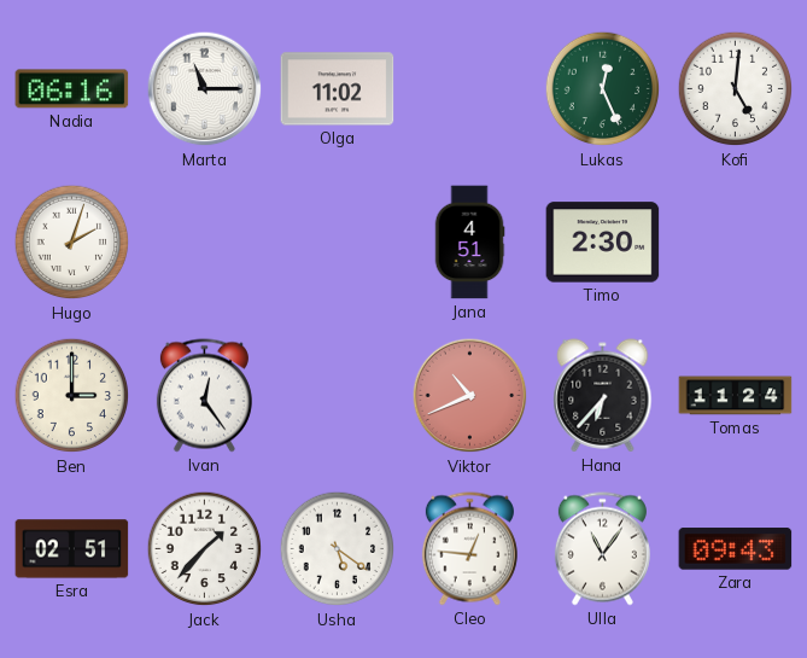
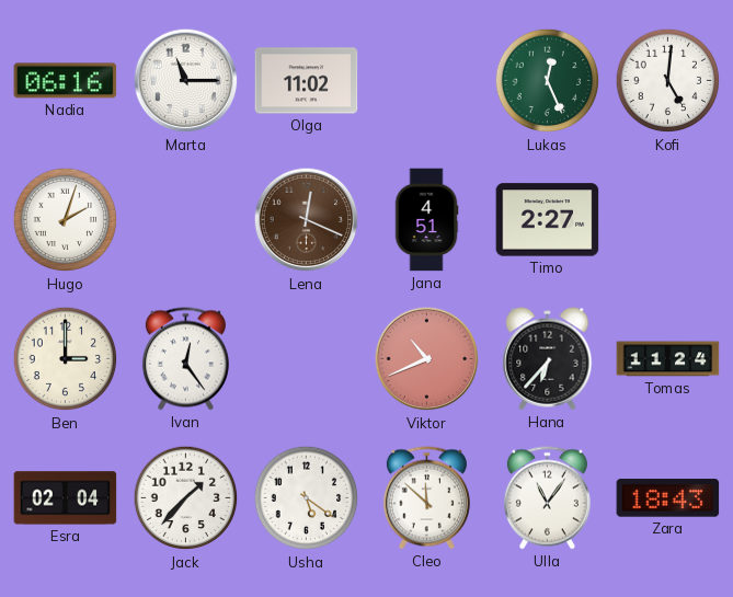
Lena: none -> 12:19
Timo: 2:30 -> 2:27
Esra: 02:51 -> 02:04
Cleo: 12:46 -> 11:52
Zara: 09:43 -> 18:43
